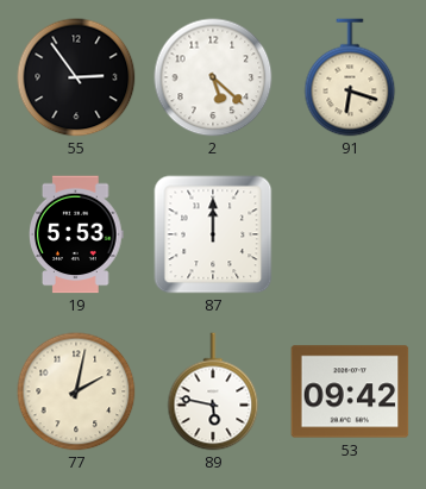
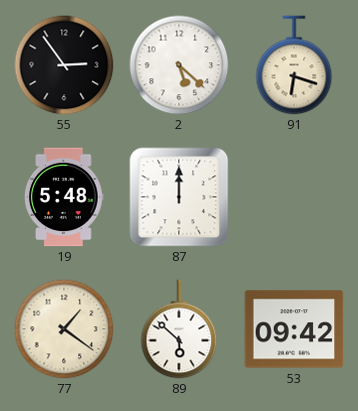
19: 5:53 -> 5:48
77: 2:02 -> 1:21
89: 5:47 -> 5:52
